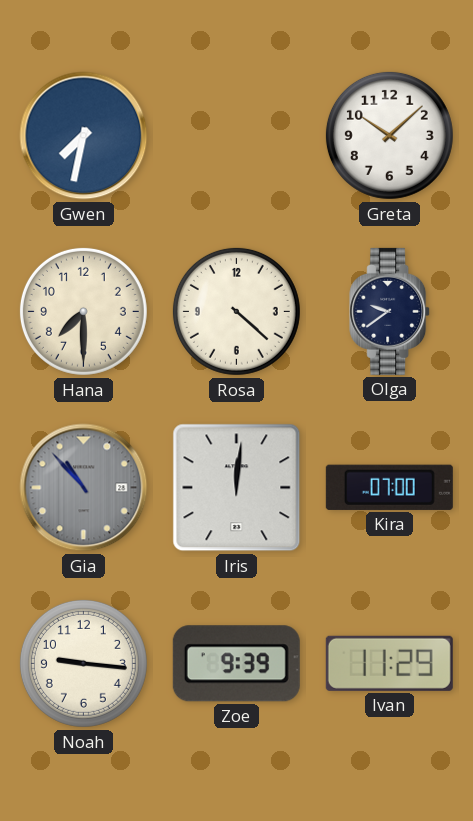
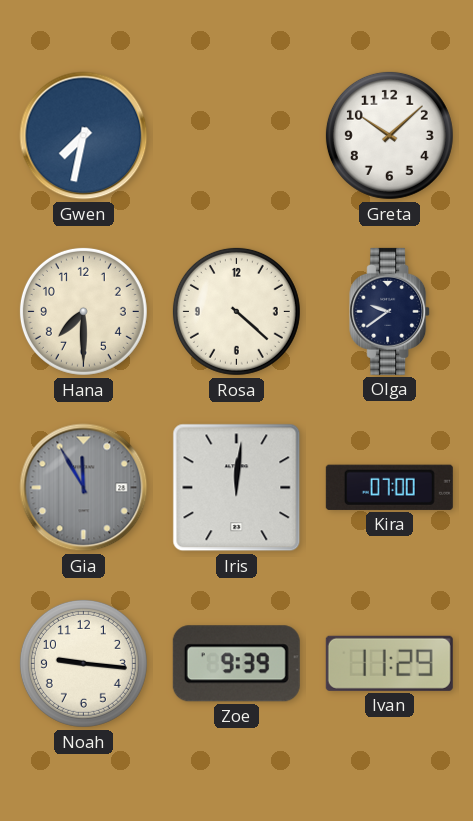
Gia: 10:53 -> 11:55
